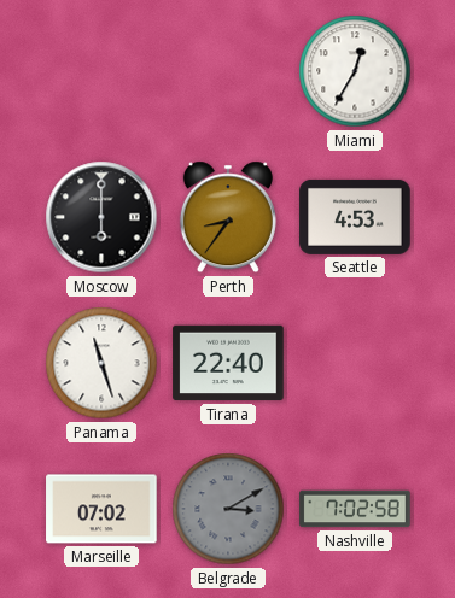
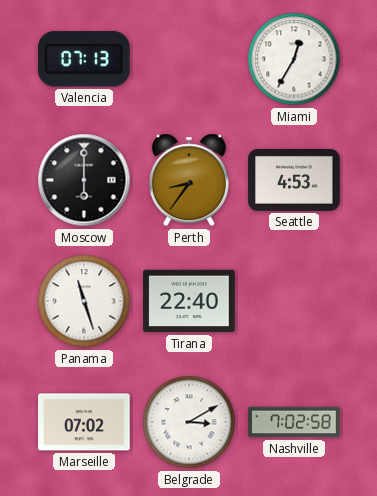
Valencia: none -> 07:13
Belgrade dial: grey -> white
